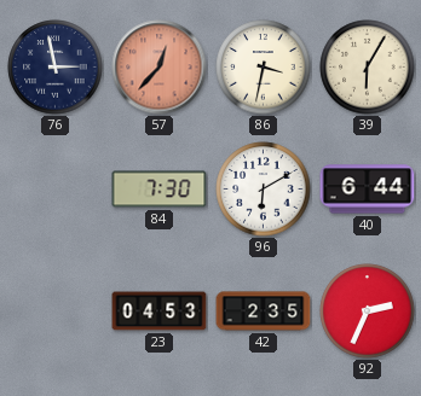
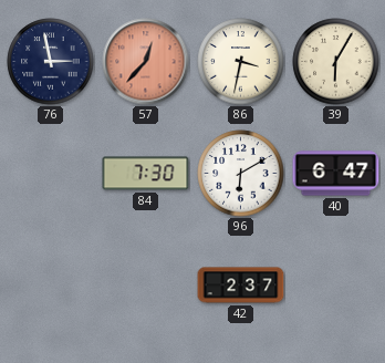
40: 6:44 -> 6:47
23: 04:53 -> none
42: 2:35 -> 2:37
92: 2:34 -> none
